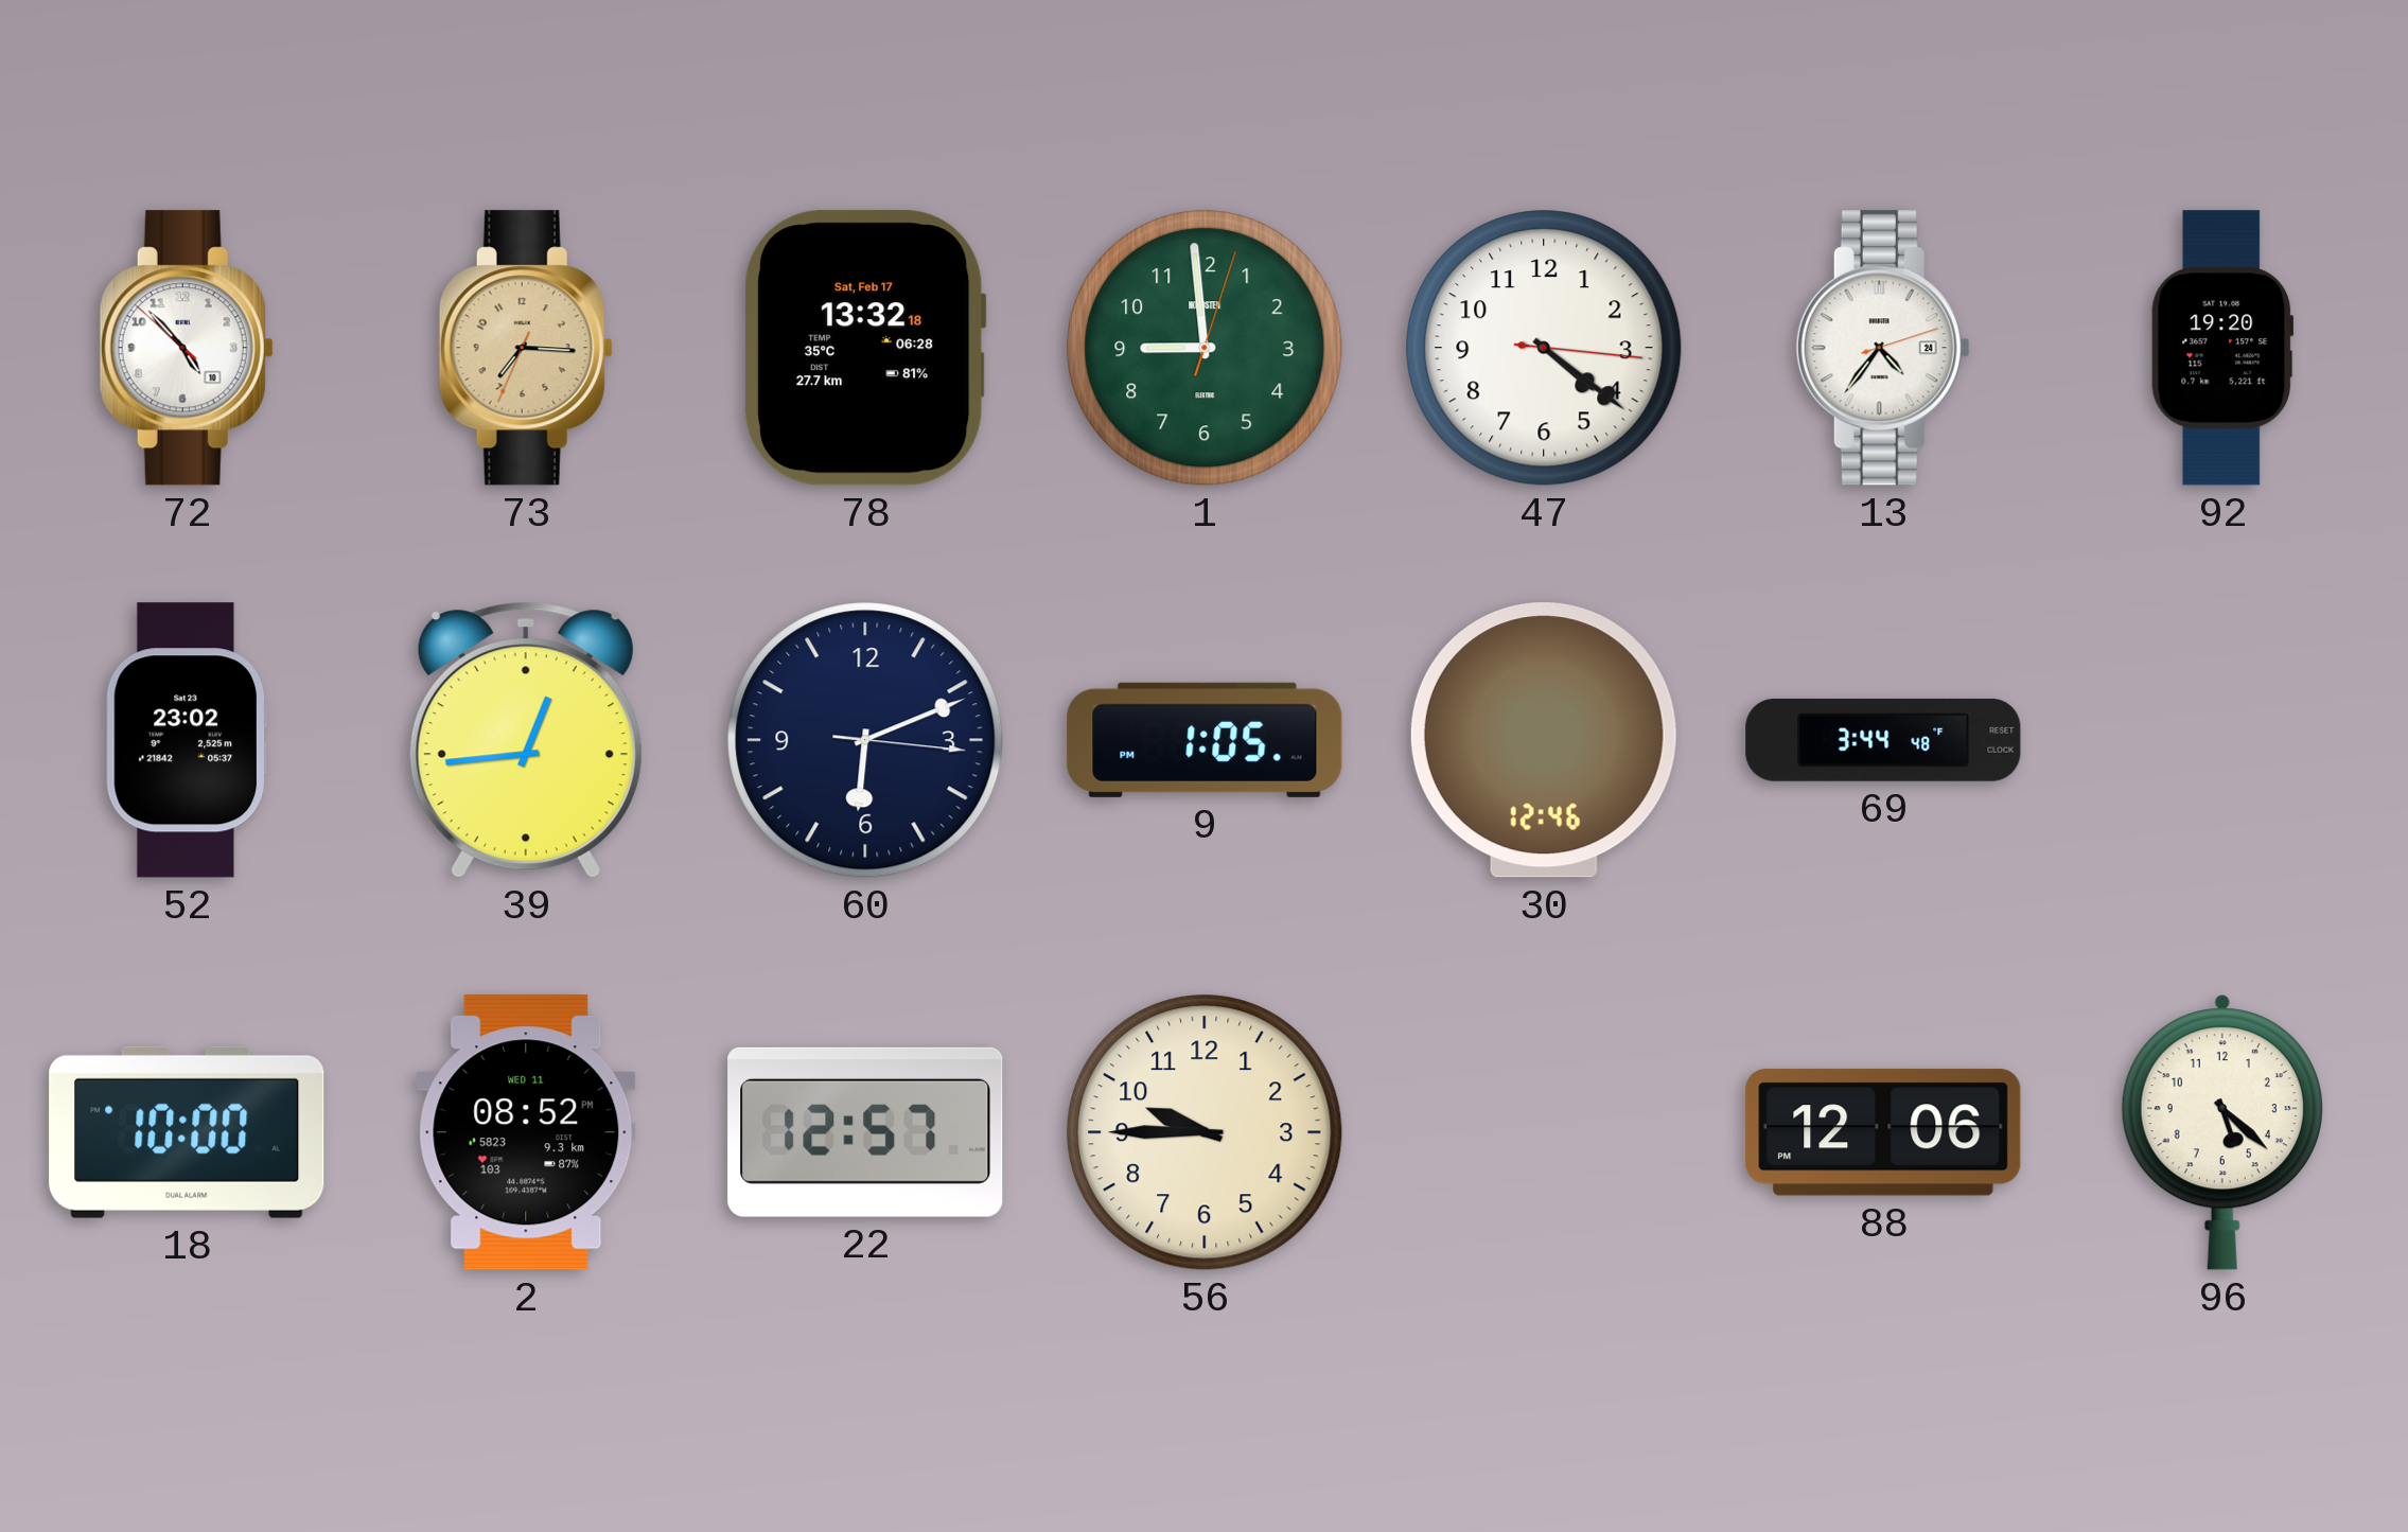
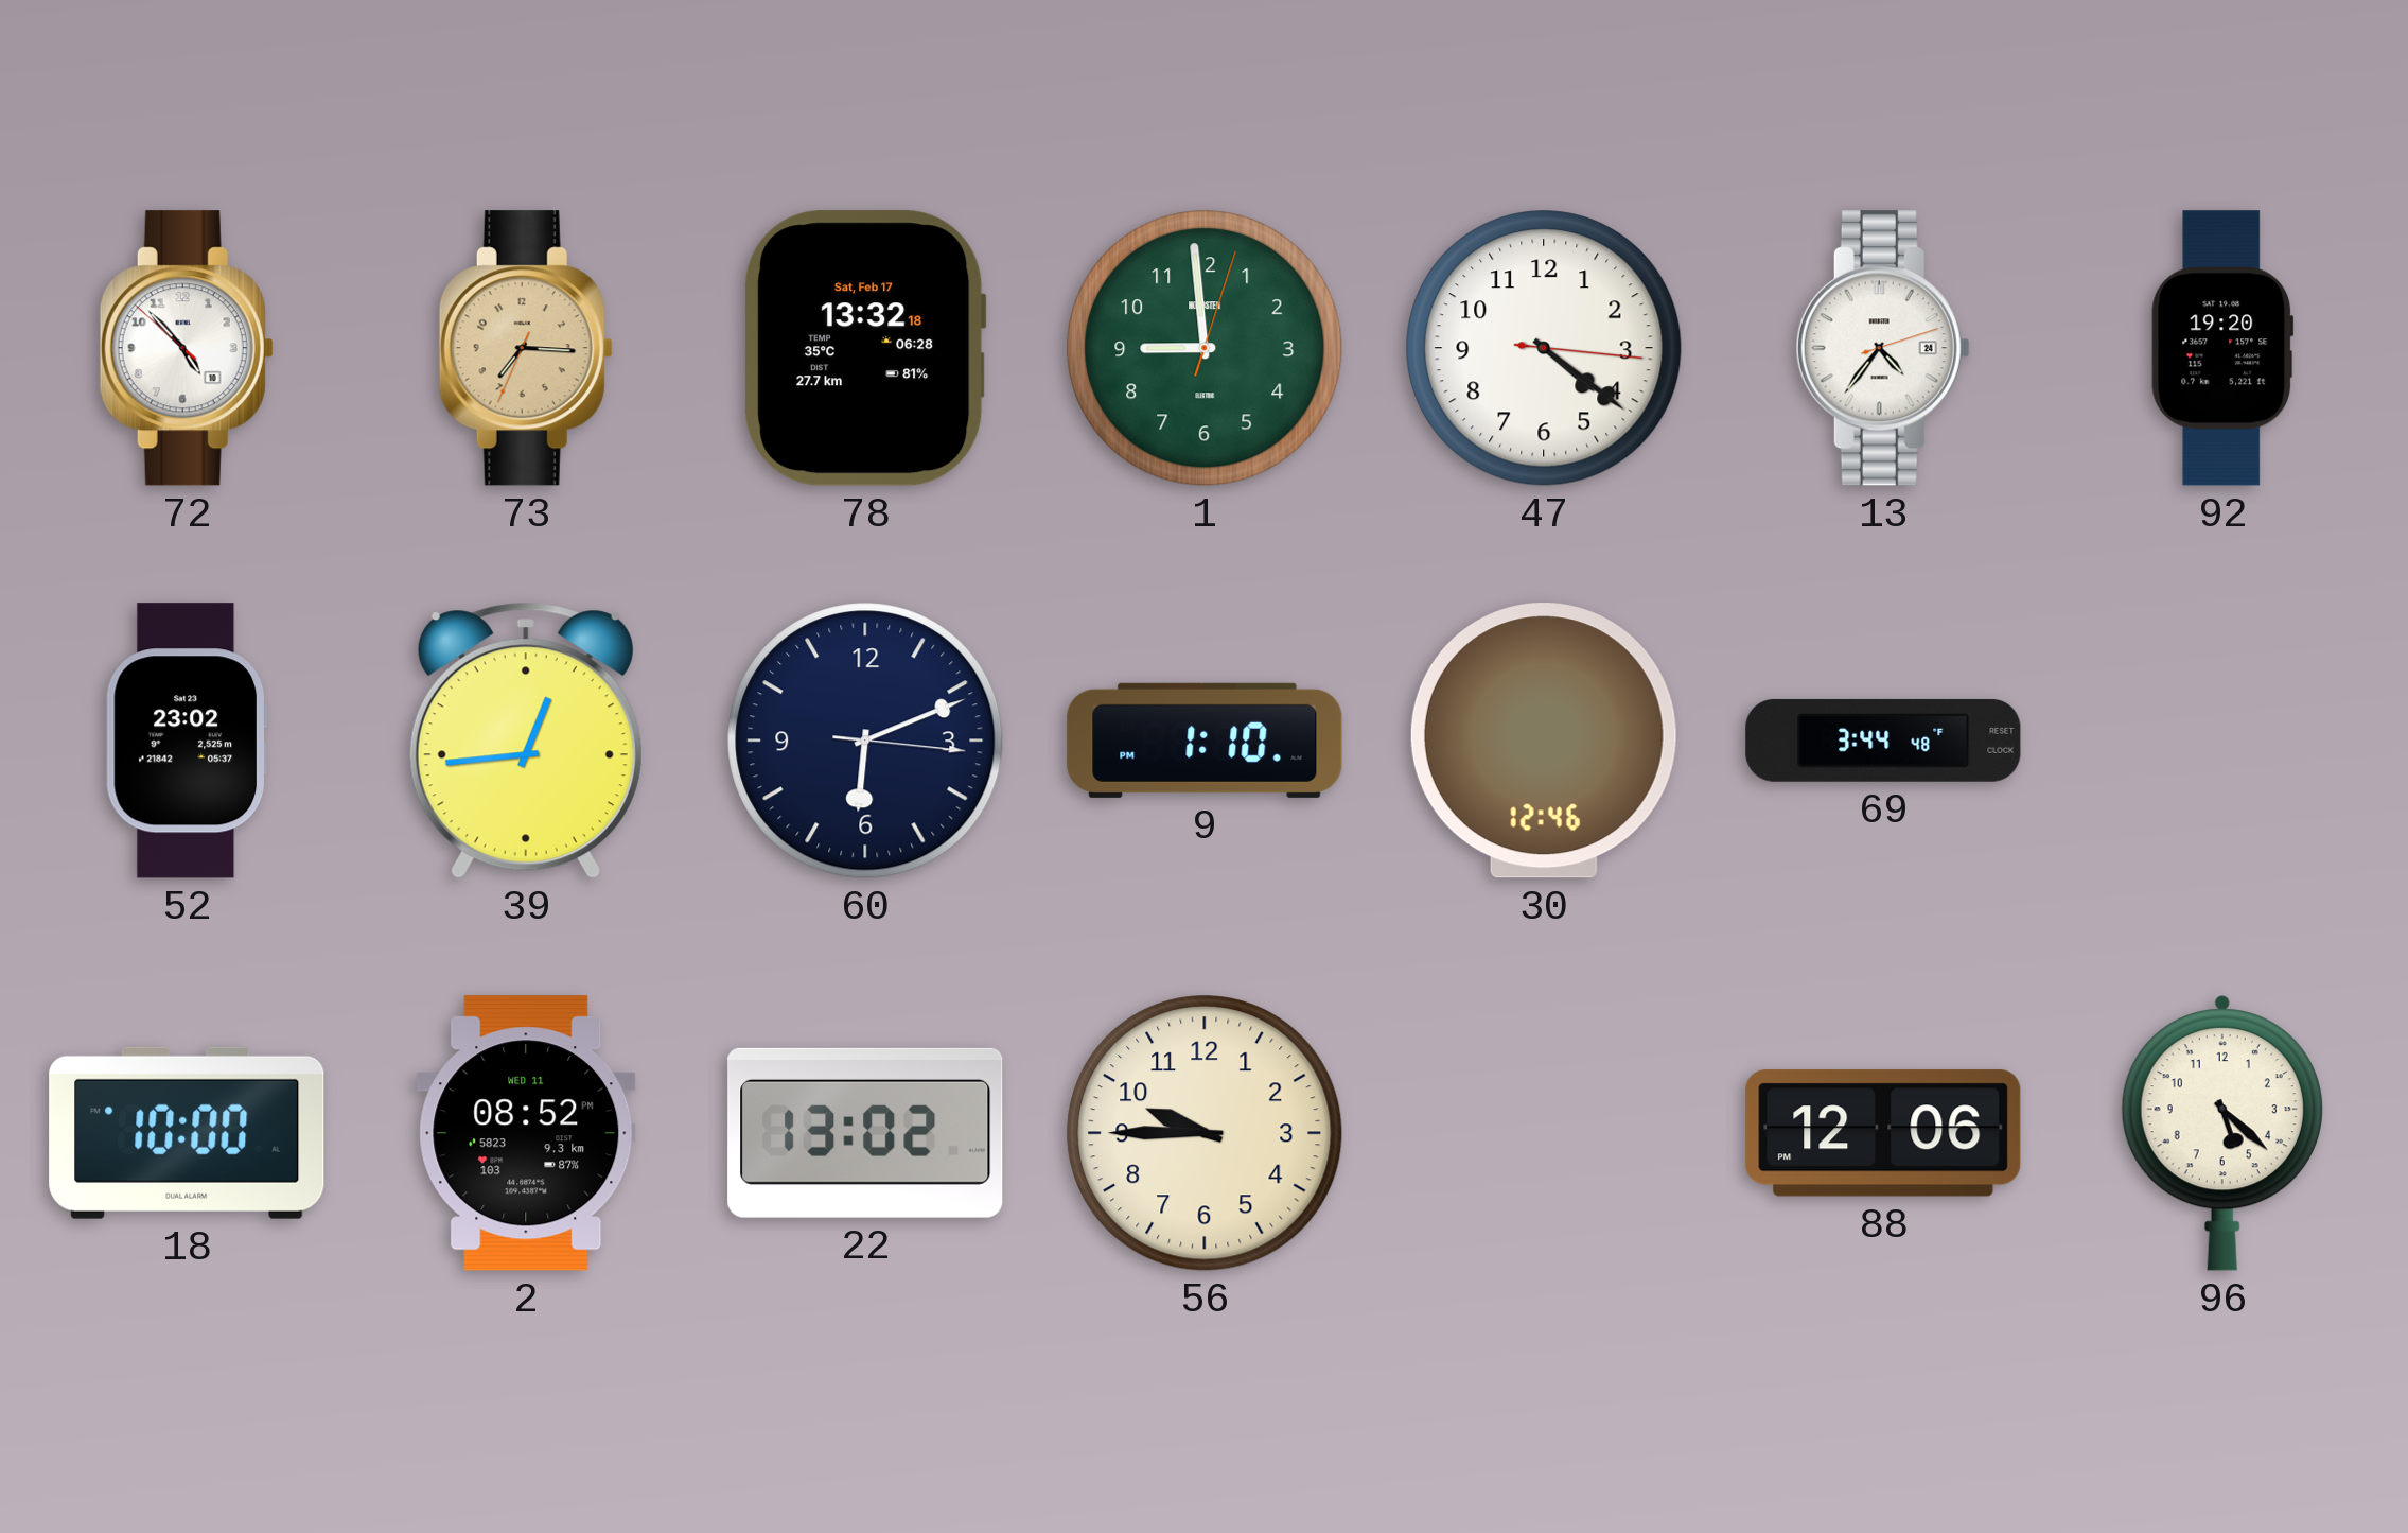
9: 1:05 -> 1:10
22: 12:57 -> 13:02
